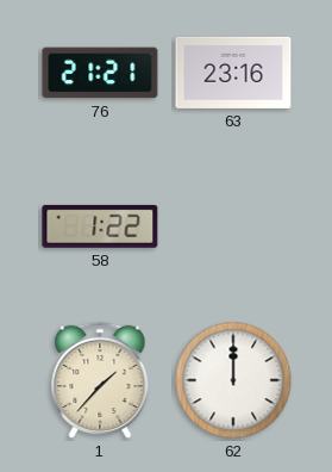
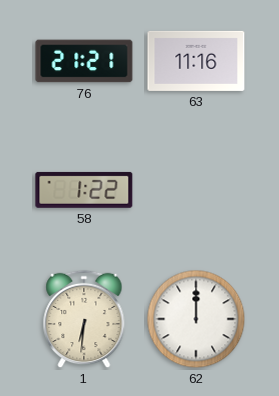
63: 23:16 -> 11:16
1: 1:37 -> 6:31
